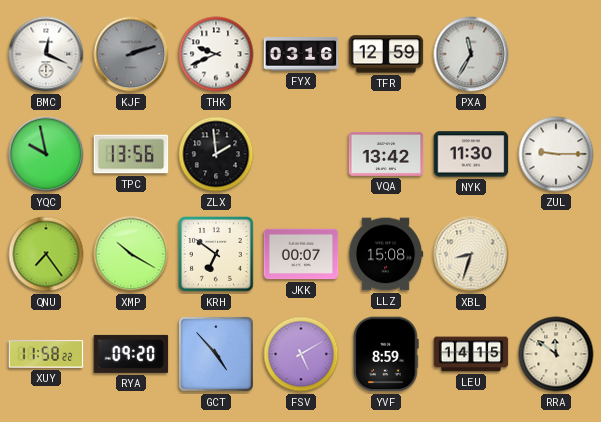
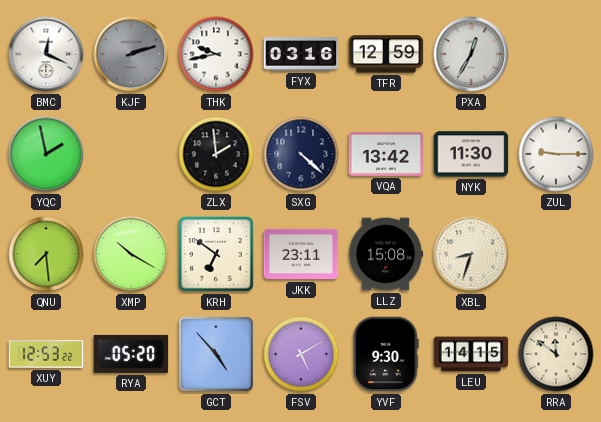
THK: 9:41 -> 9:43
PXA: 11:35 -> 12:35
YQC: 9:58 -> 1:58
TPC: 13:56 -> none
SXG: none -> 4:22
QNU: 7:24 -> 7:29
JKK: 00:07 -> 23:11
XUY: 11:58 -> 12:53
RYA: 09:20 -> 05:20
YVF: 8:59 -> 9:30
